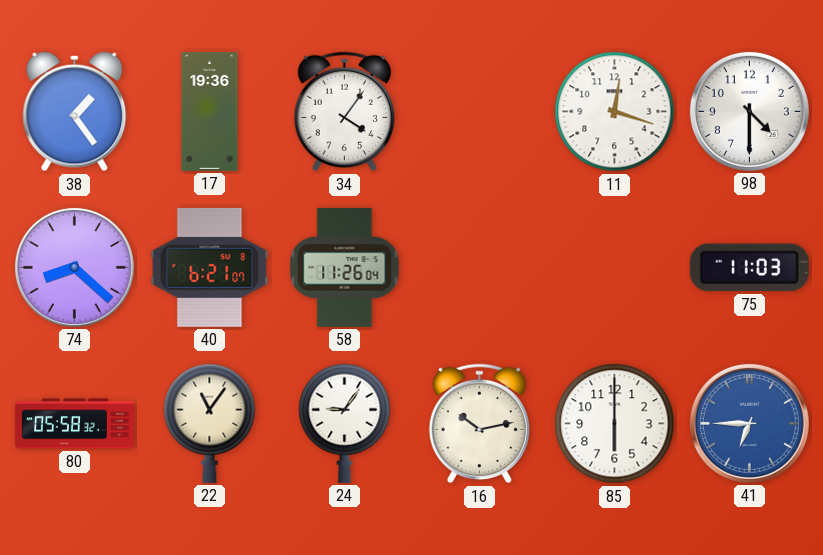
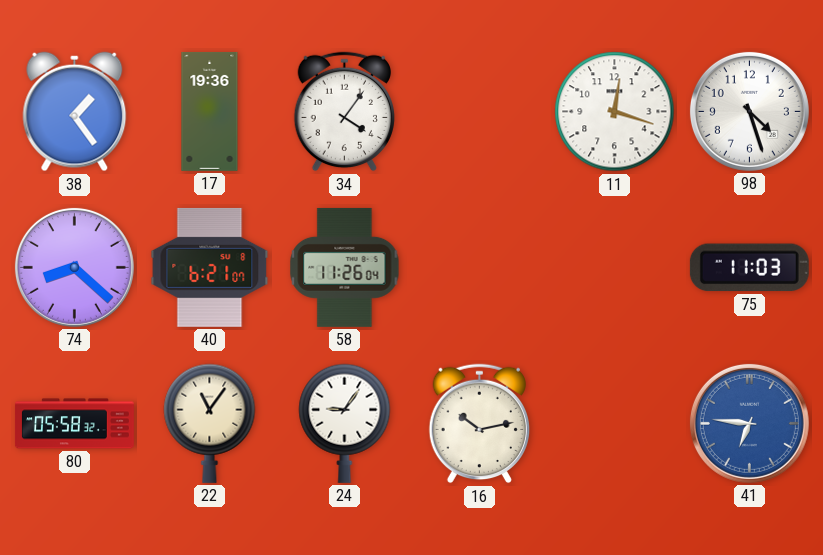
98: 4:30 -> 4:27
85: 6:00 -> none
41: 6:45 -> 6:46
